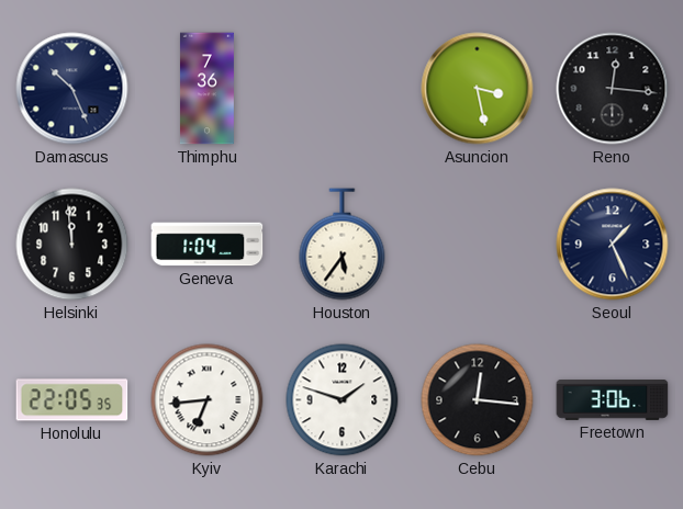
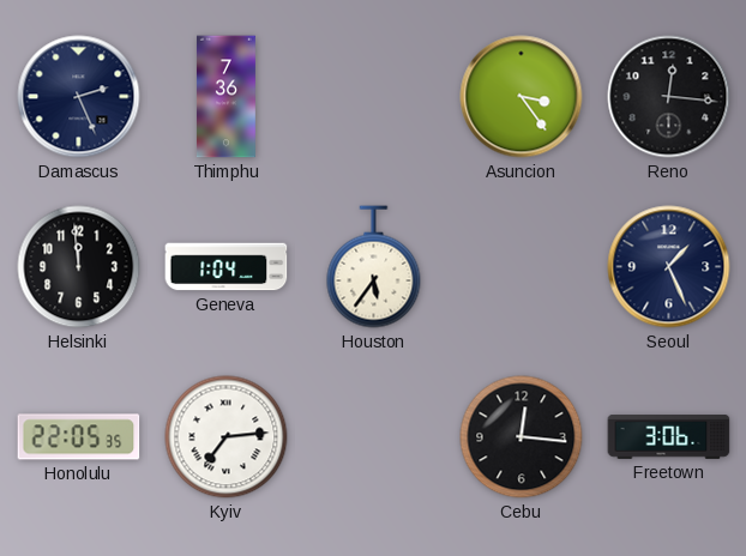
Damascus: 10:26 -> 2:26
Asuncion: 3:28 -> 3:24
Kyiv: 6:44 -> 7:14
Karachi: 1:48 -> none
